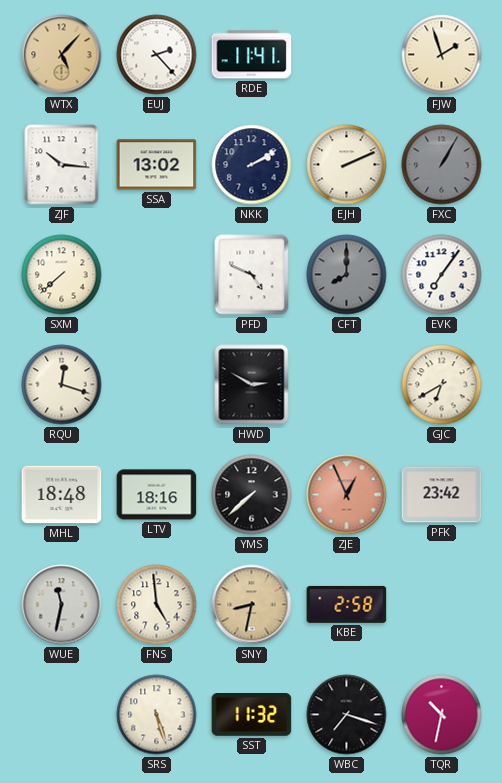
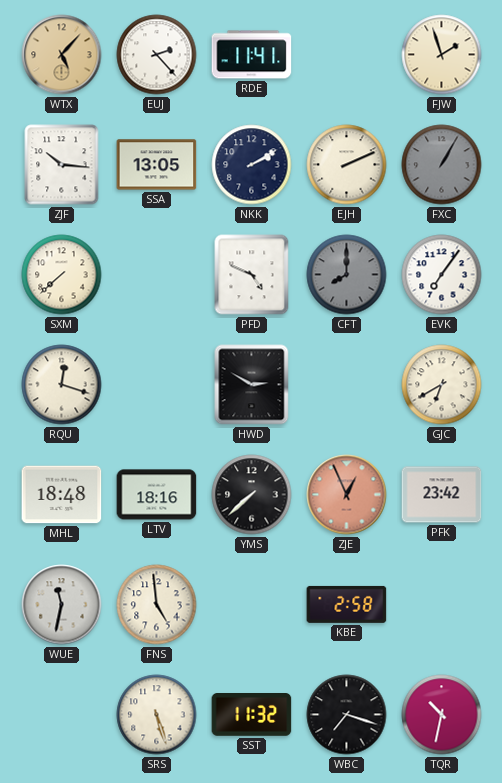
SSA: 13:02 -> 13:05
SNY: 8:32 -> none
